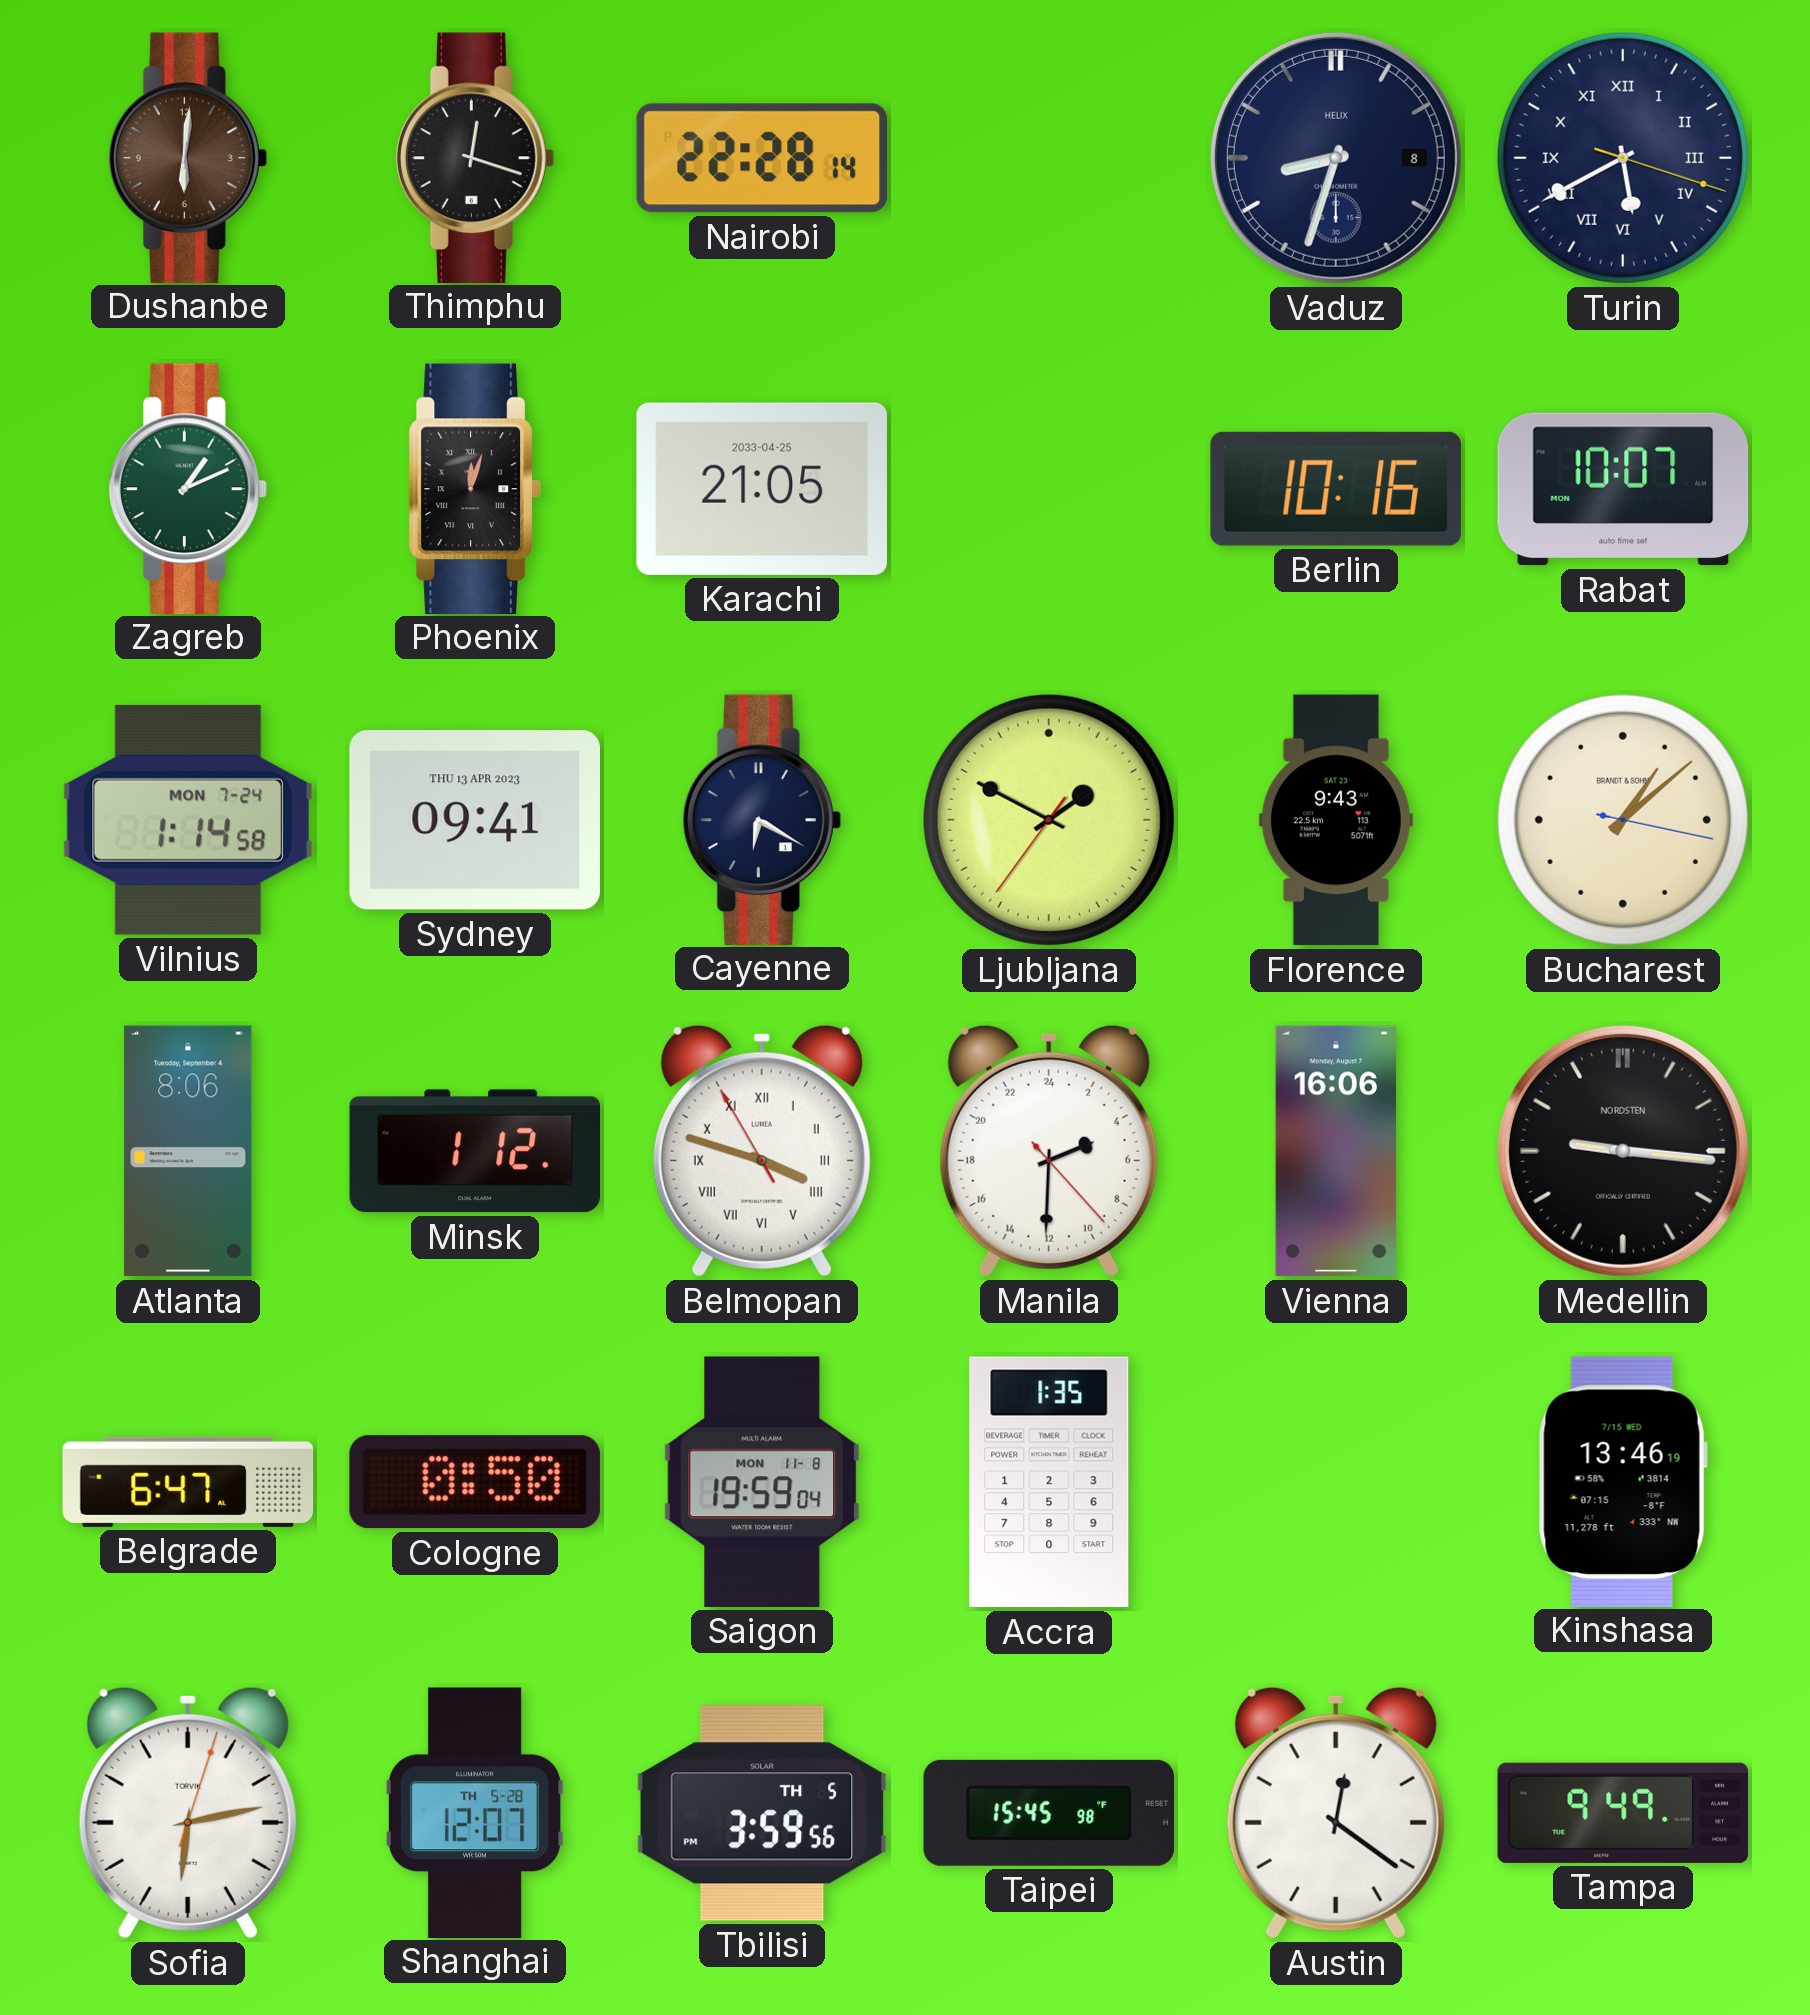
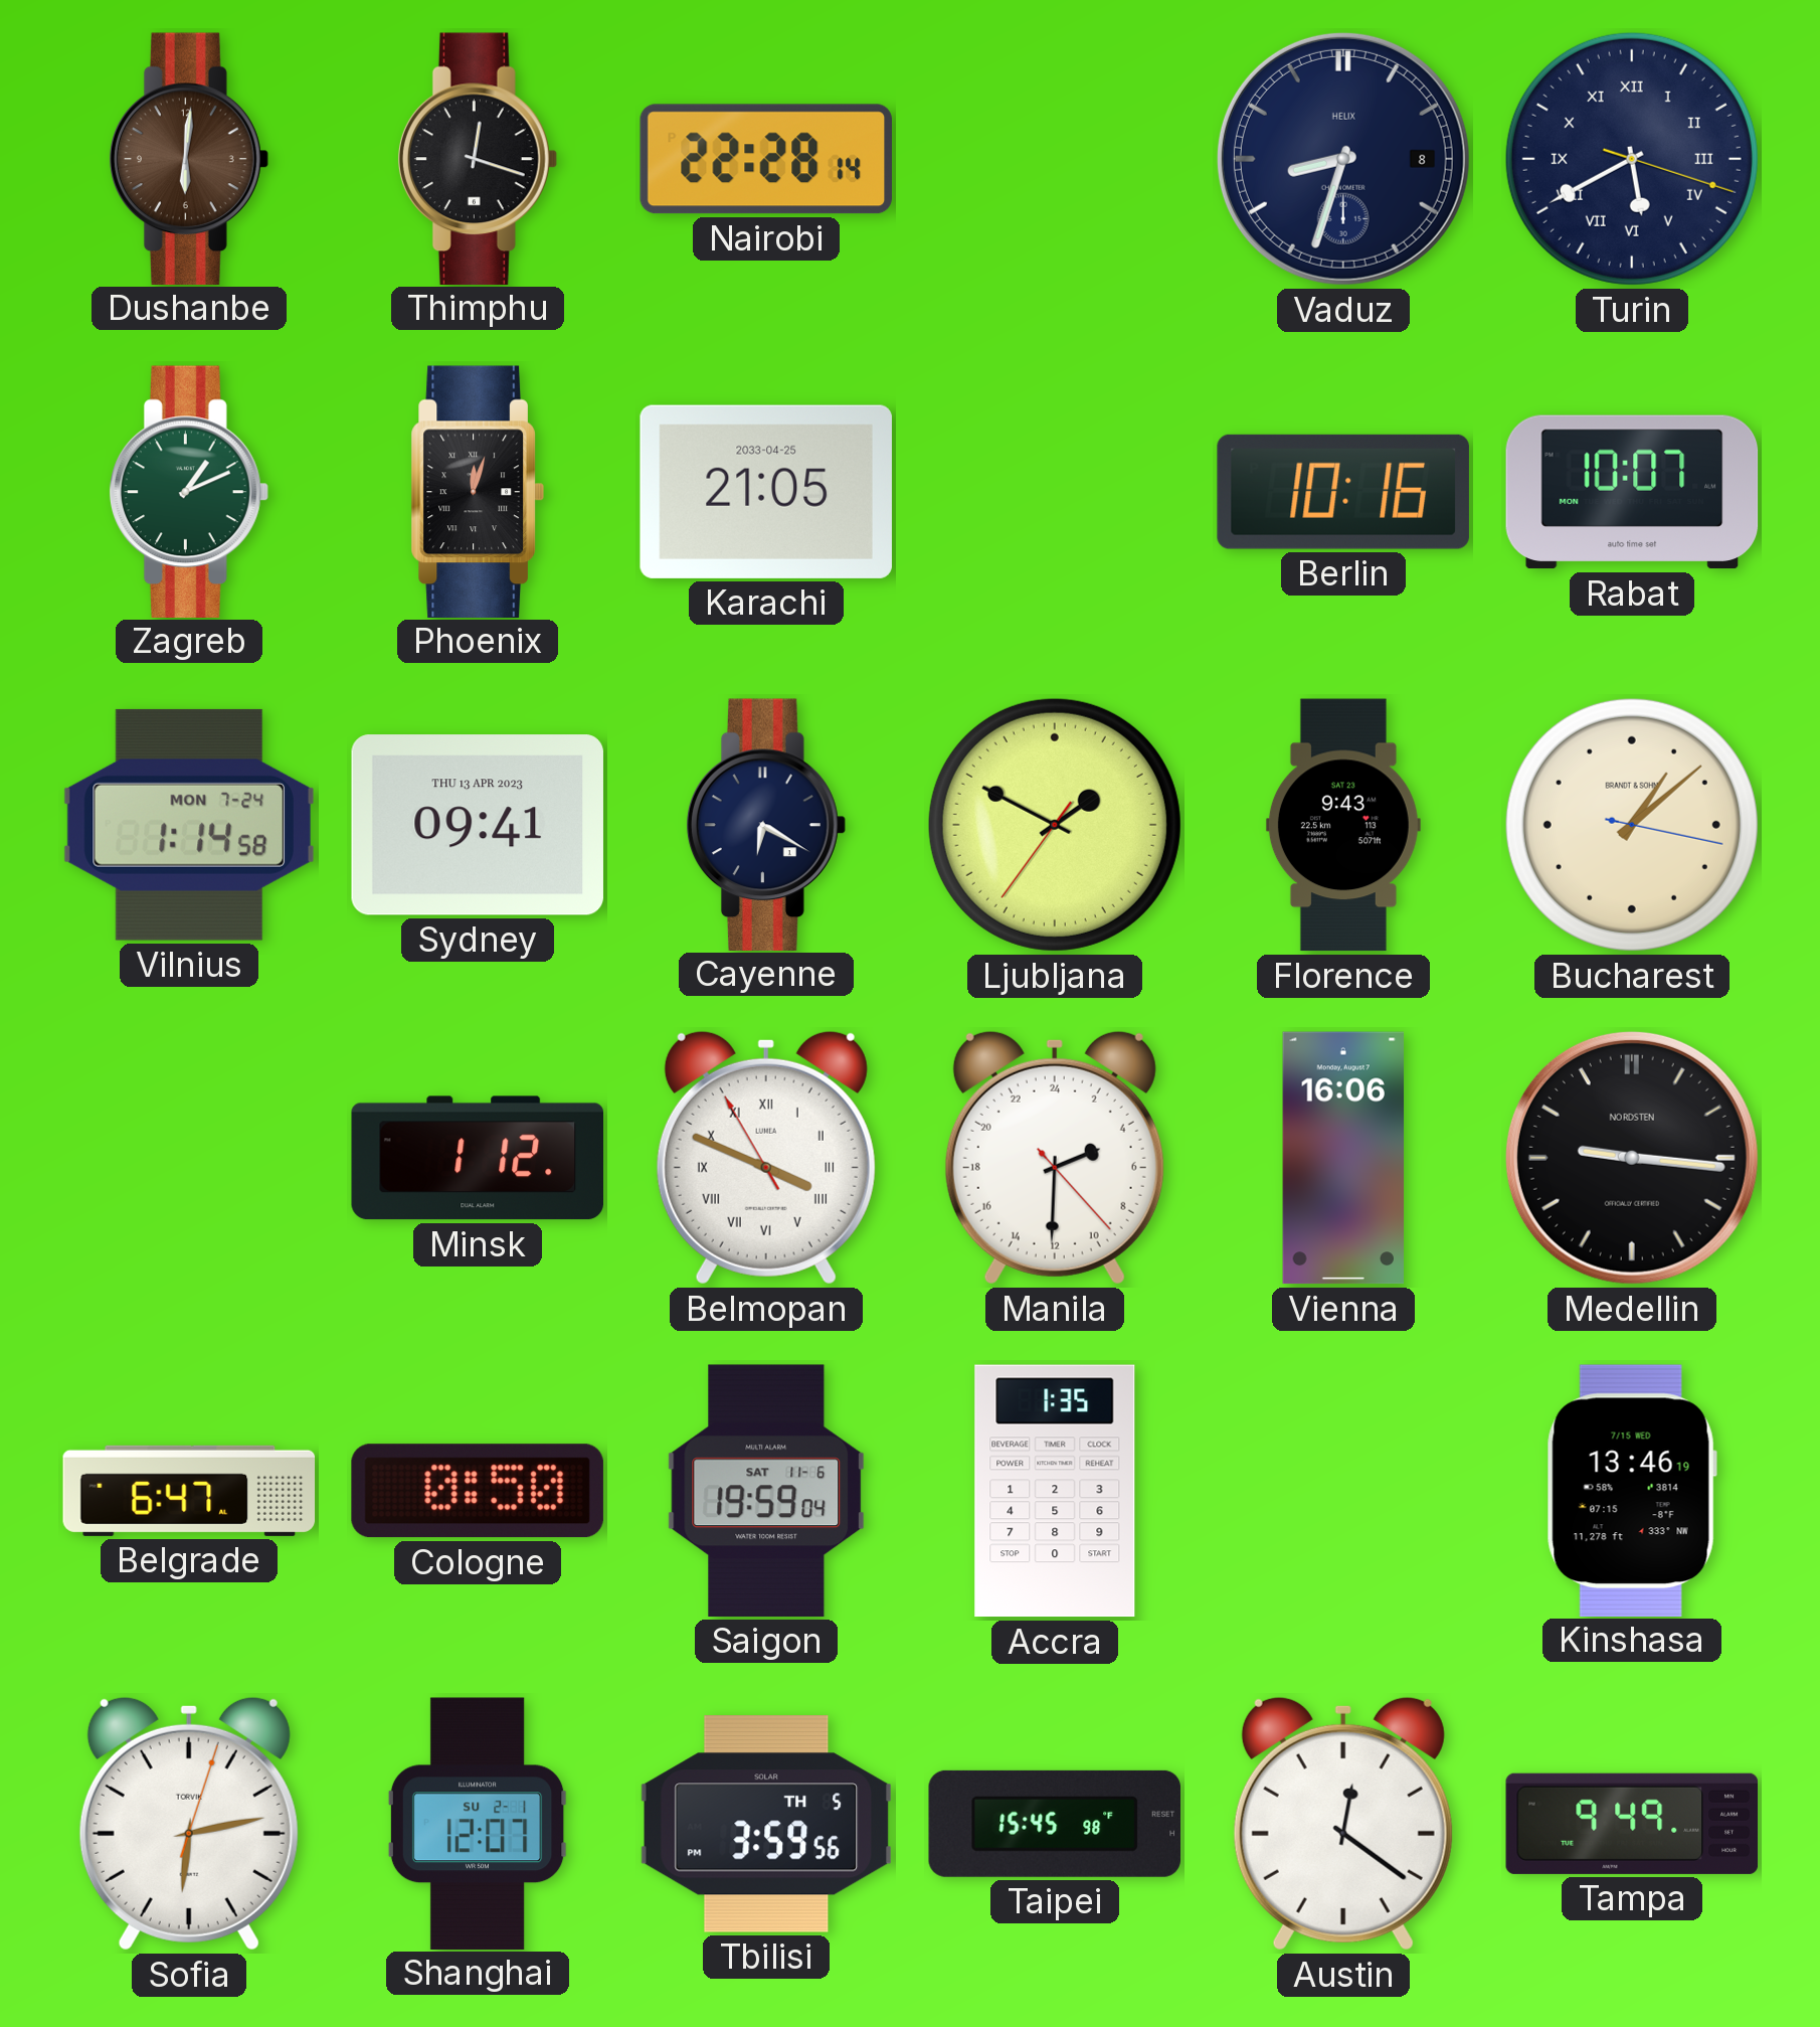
Atlanta: 8:06 -> none
Belmopan: 3:47 -> 3:48
Saigon date: MON 11-8 -> SAT 11-6
Shanghai date: TH 5-28 -> SU 2-1
